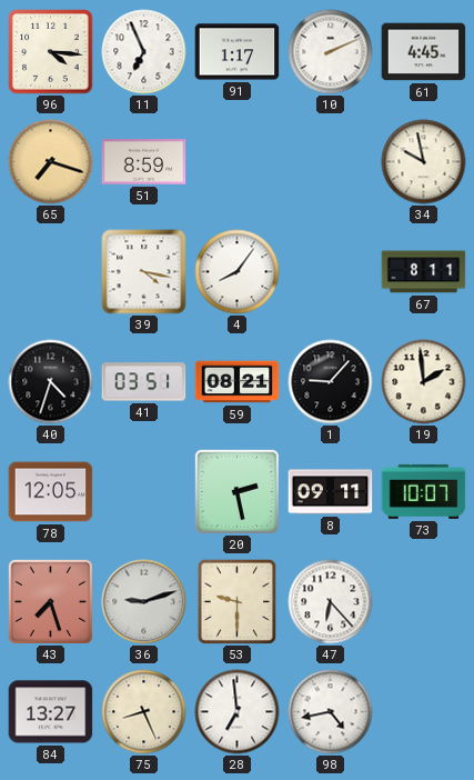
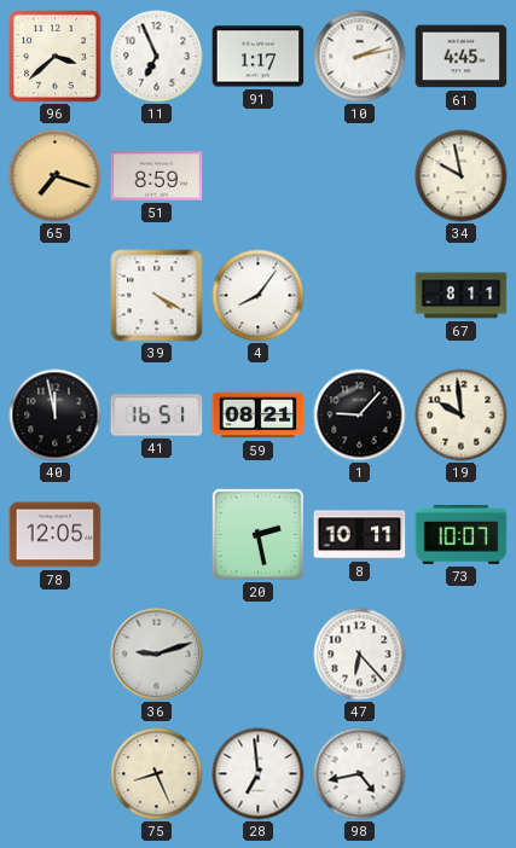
96: 4:16 -> 3:38
10: 2:11 -> 2:13
39: 4:17 -> 4:20
40: 4:33 -> 11:58
41: 03:51 -> 16:51
19: 1:59 -> 9:59
8: 09:11 -> 10:11
43: 7:27 -> none
53: 9:30 -> none
84: 13:27 -> none
